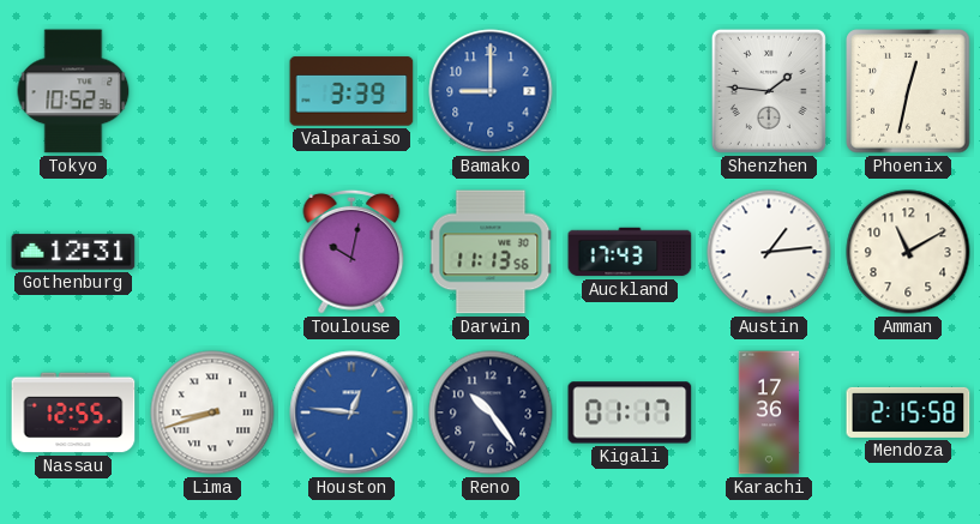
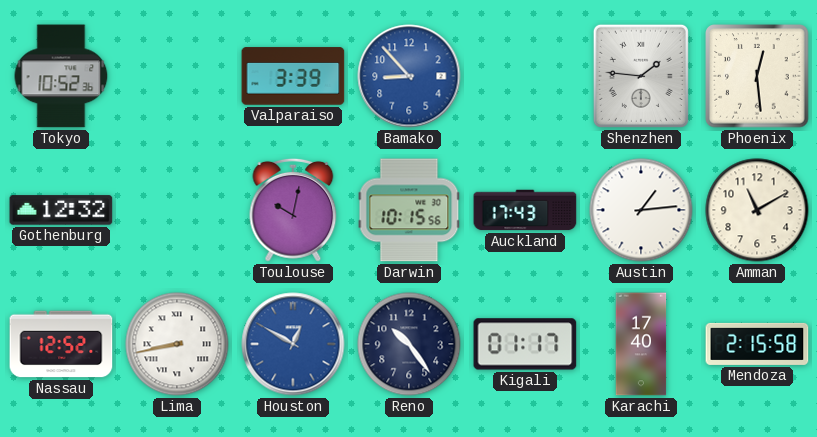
Bamako: 9:00 -> 8:53
Phoenix: 12:32 -> 12:29
Gothenburg: 12:31 -> 12:32
Darwin: 11:13 -> 10:15
Nassau: 12:55 -> 12:52
Lima: 8:42 -> 8:43
Houston: 12:46 -> 12:50
Karachi: 17:36 -> 17:40
